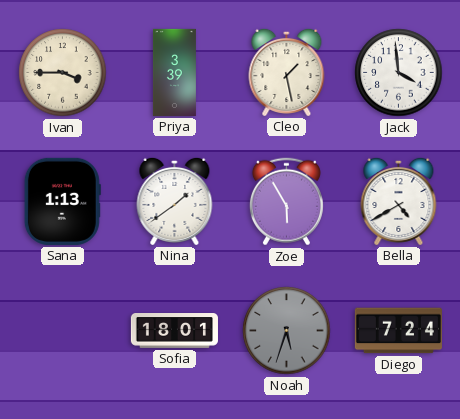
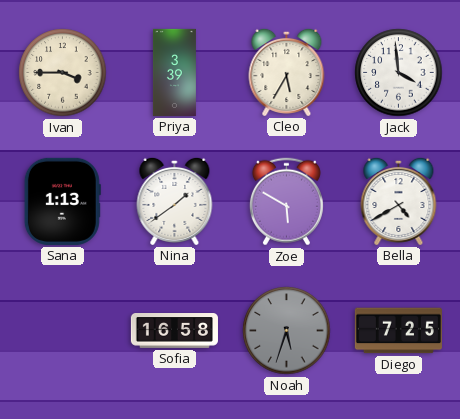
Cleo: 1:28 -> 5:35
Zoe: 5:55 -> 5:50
Sofia: 18:01 -> 16:58
Diego: 7:24 -> 7:25
